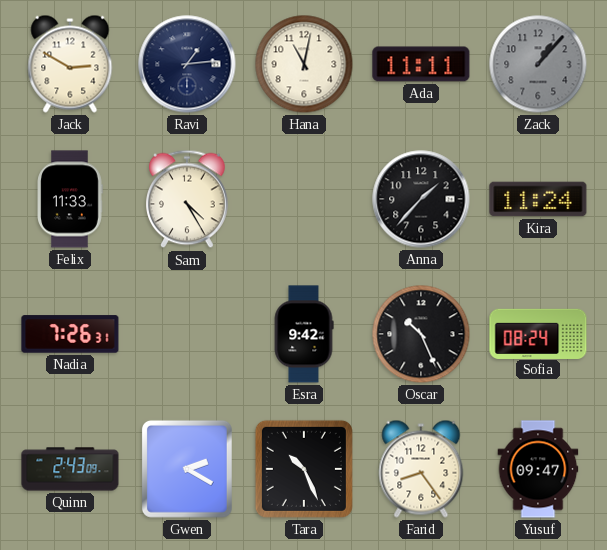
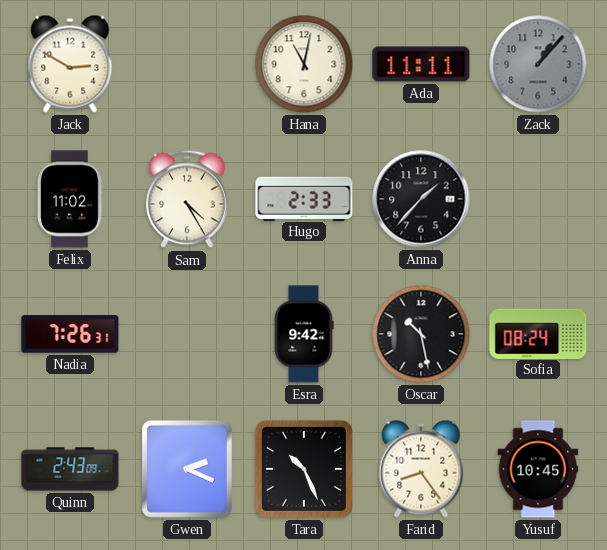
Ravi: 1:14 -> none
Felix: 11:33 -> 11:02
Hugo: none -> 2:33
Kira: 11:24 -> none
Oscar: 10:26 -> 10:28
Gwen: 2:20 -> 2:19
Yusuf: 09:47 -> 10:45
